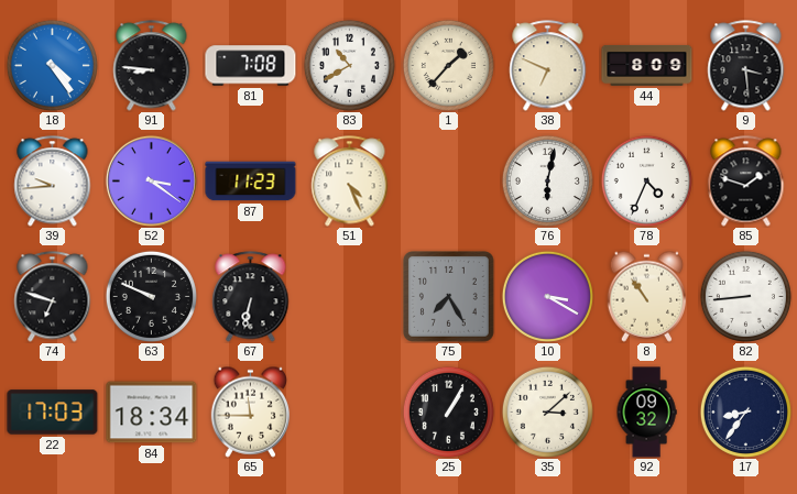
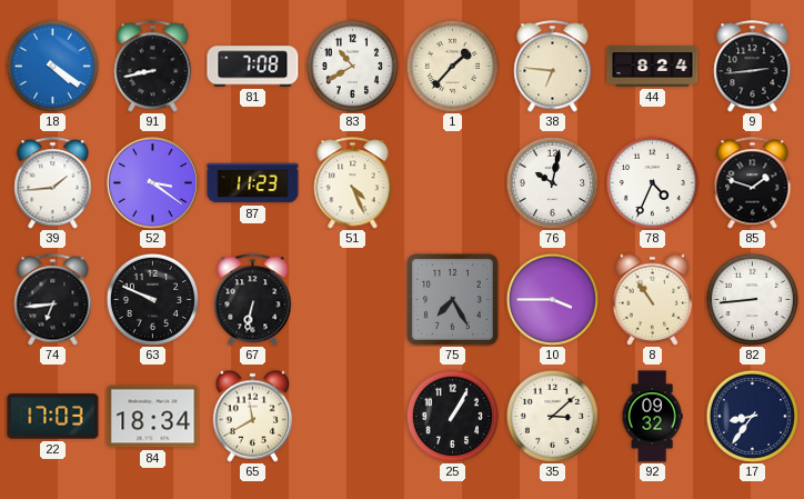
18: 4:24 -> 4:21
91: 8:46 -> 8:43
38: 6:49 -> 6:46
44: 8:09 -> 8:24
9: 3:29 -> 2:44
39: 9:44 -> 1:44
76: 6:02 -> 10:02
74: 6:48 -> 6:44
10: 3:20 -> 3:45
65: 11:45 -> 11:40
